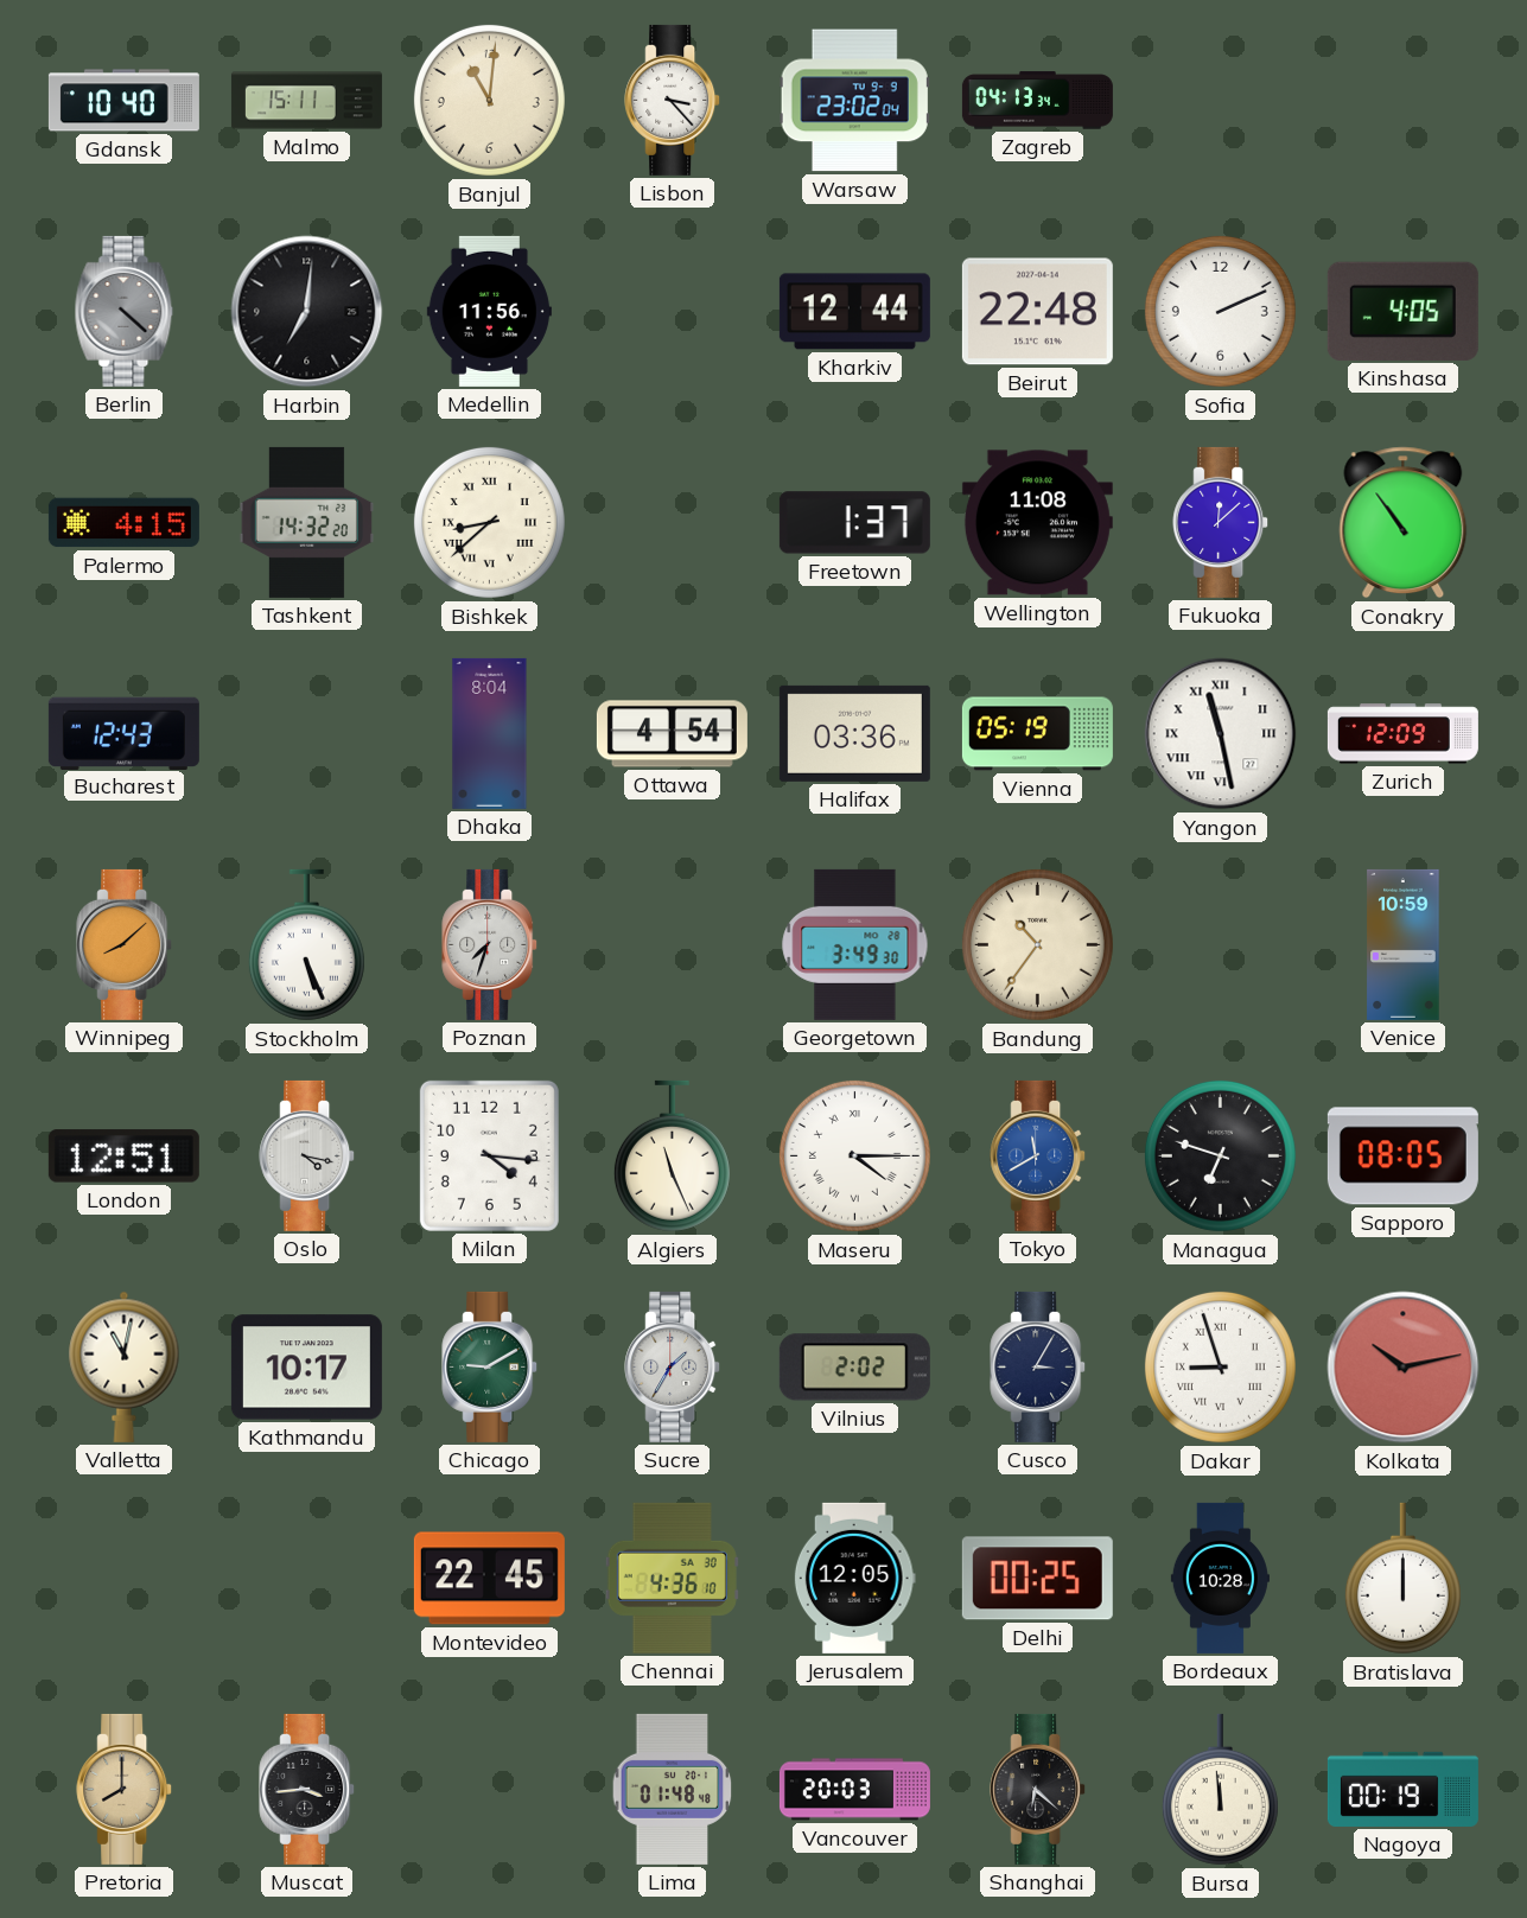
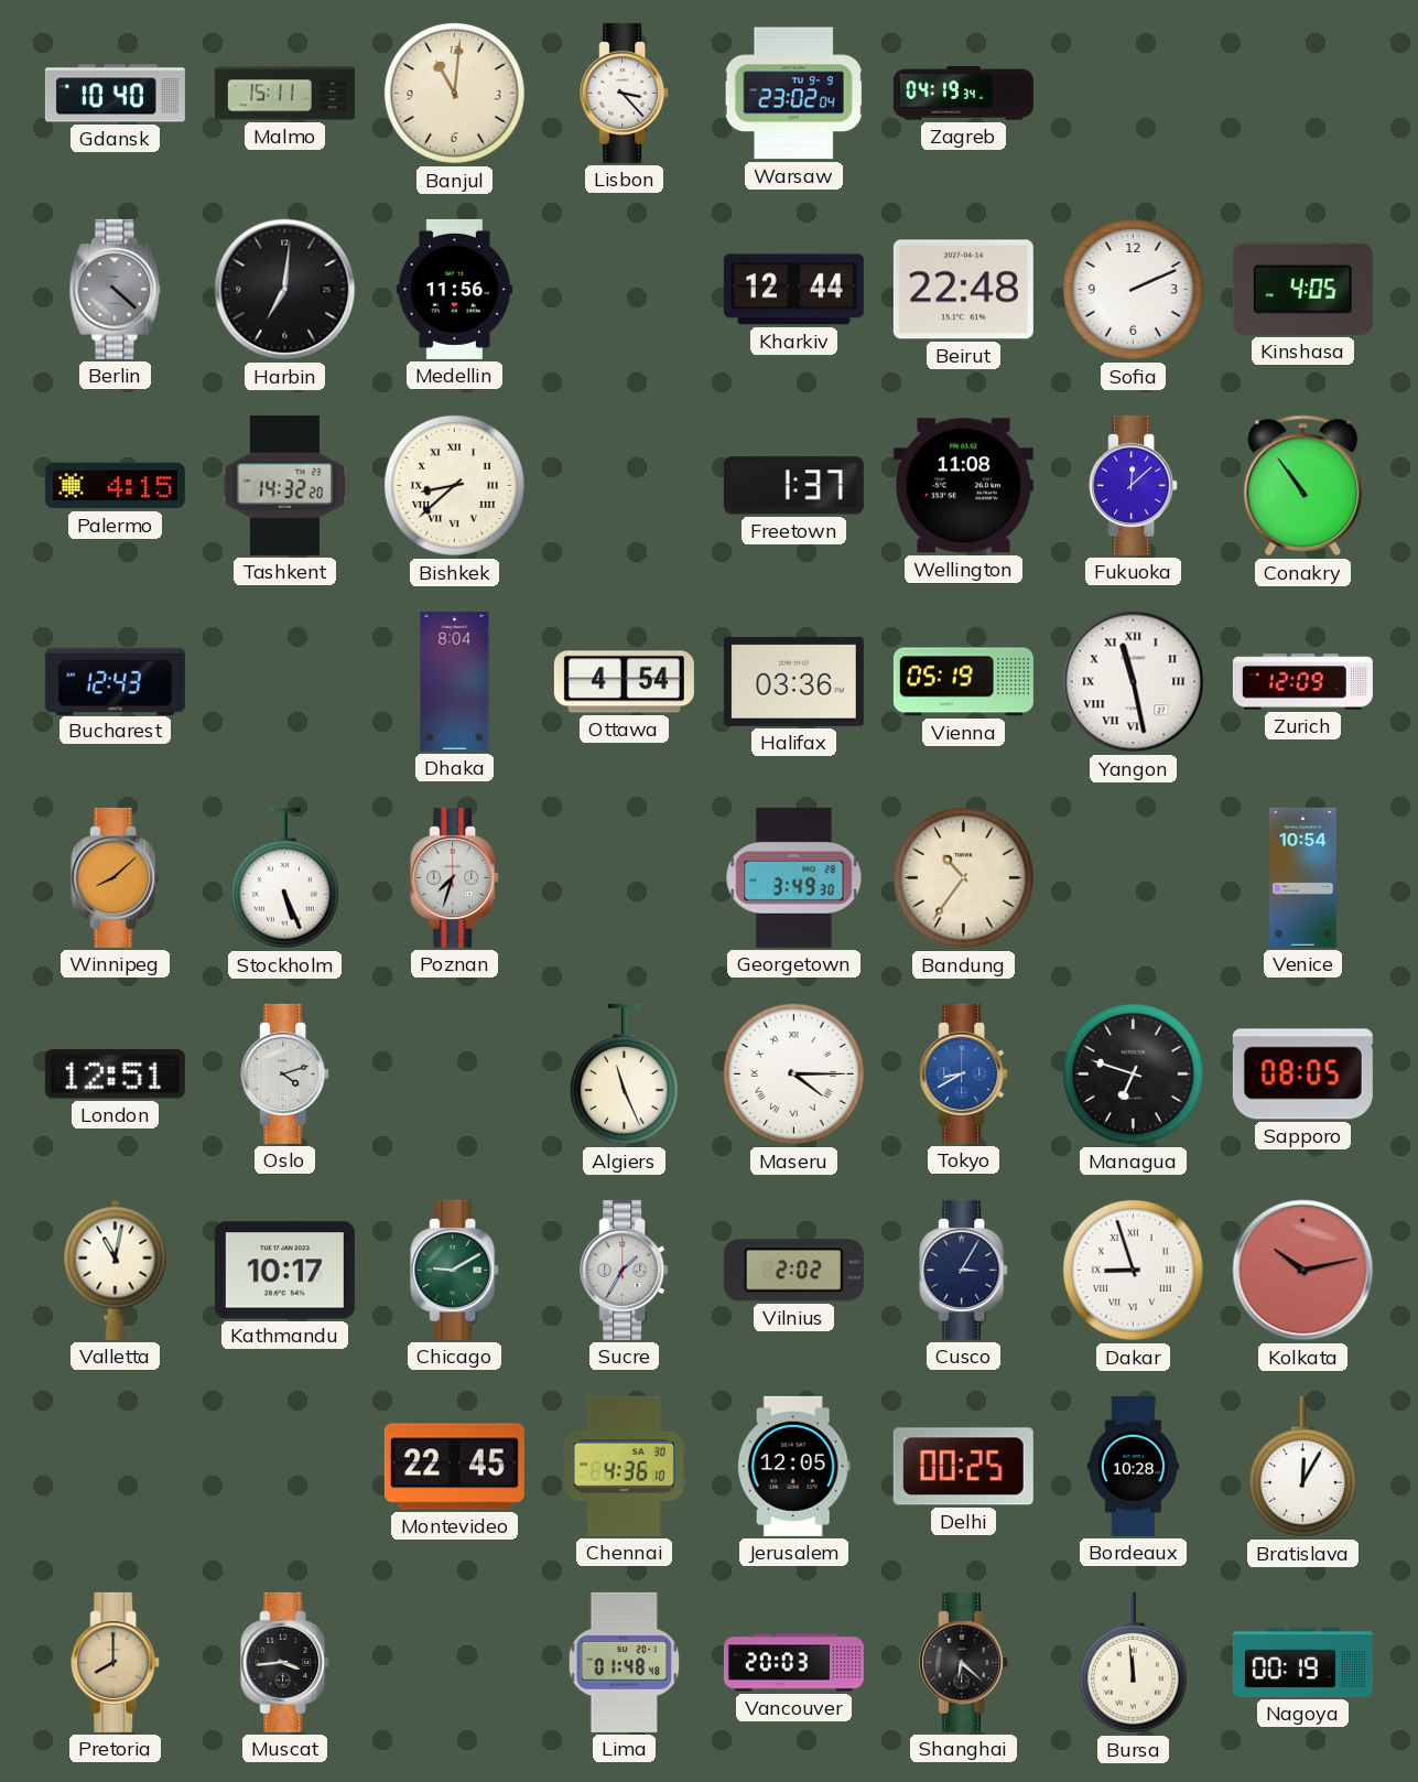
Zagreb: 04:13 -> 04:19
Venice: 10:59 -> 10:54
Oslo: 4:17 -> 4:12
Milan: 4:16 -> none
Tokyo: 11:40 -> 8:40
Bratislava: 12:00 -> 12:05
